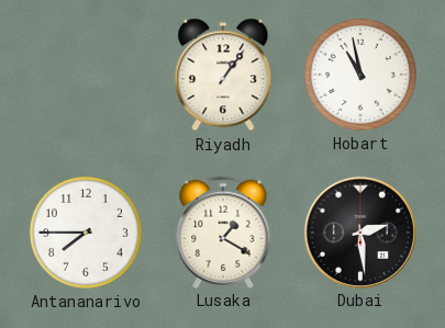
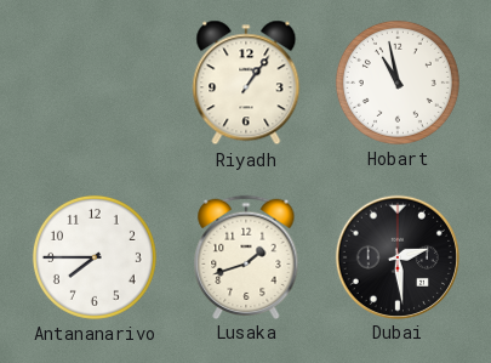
Lusaka: 1:20 -> 1:42
